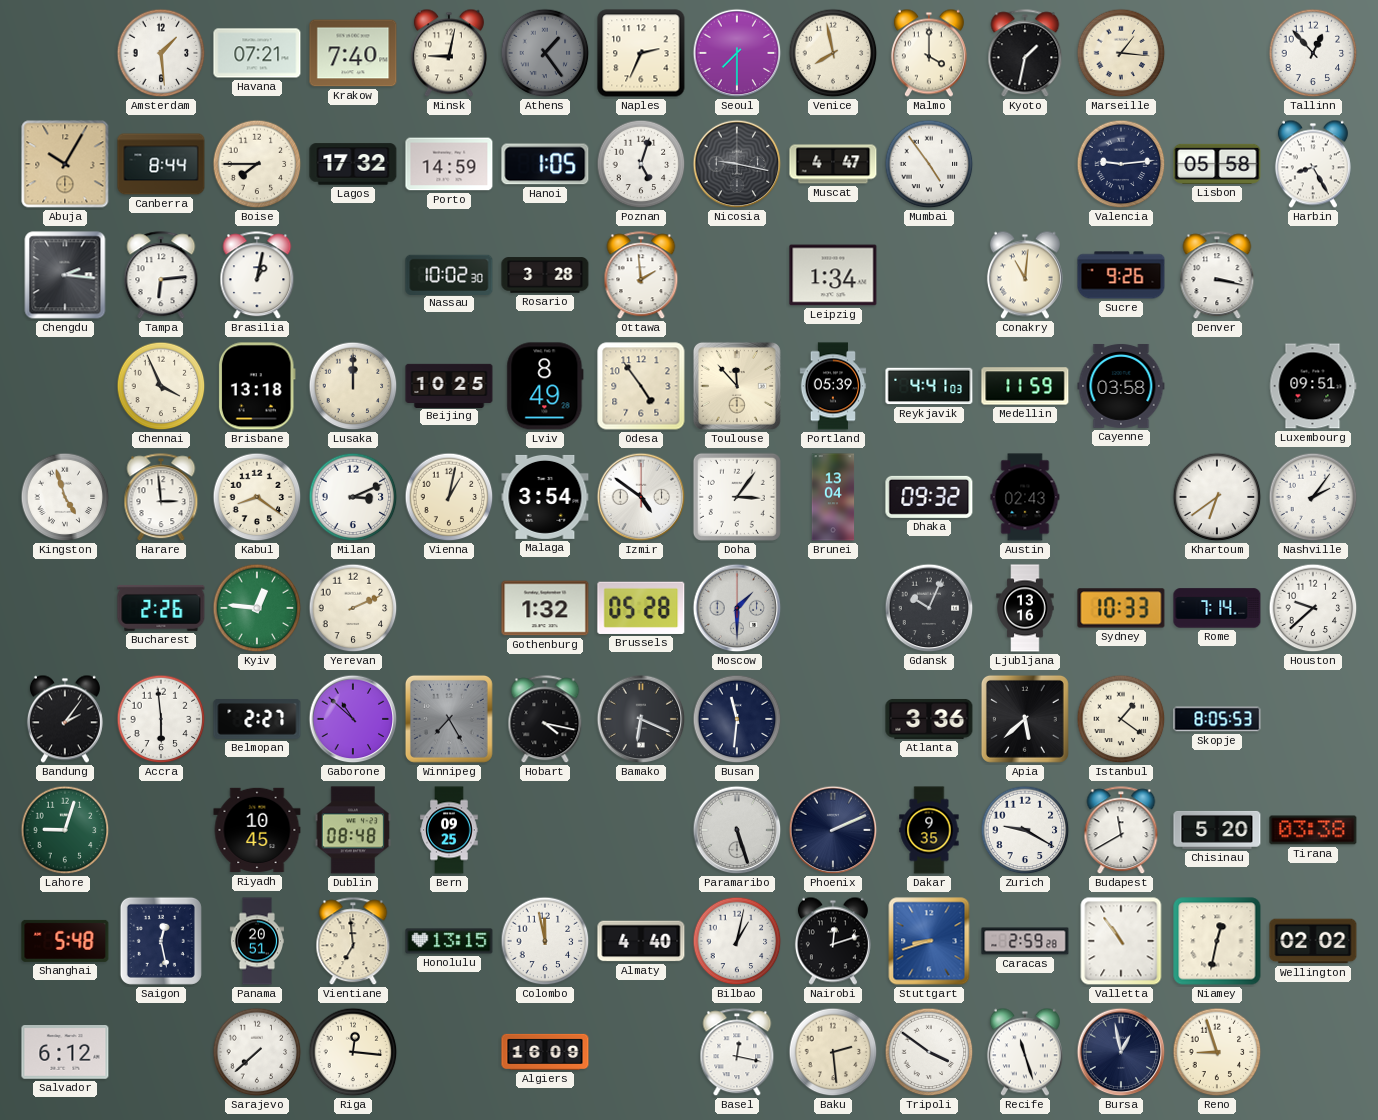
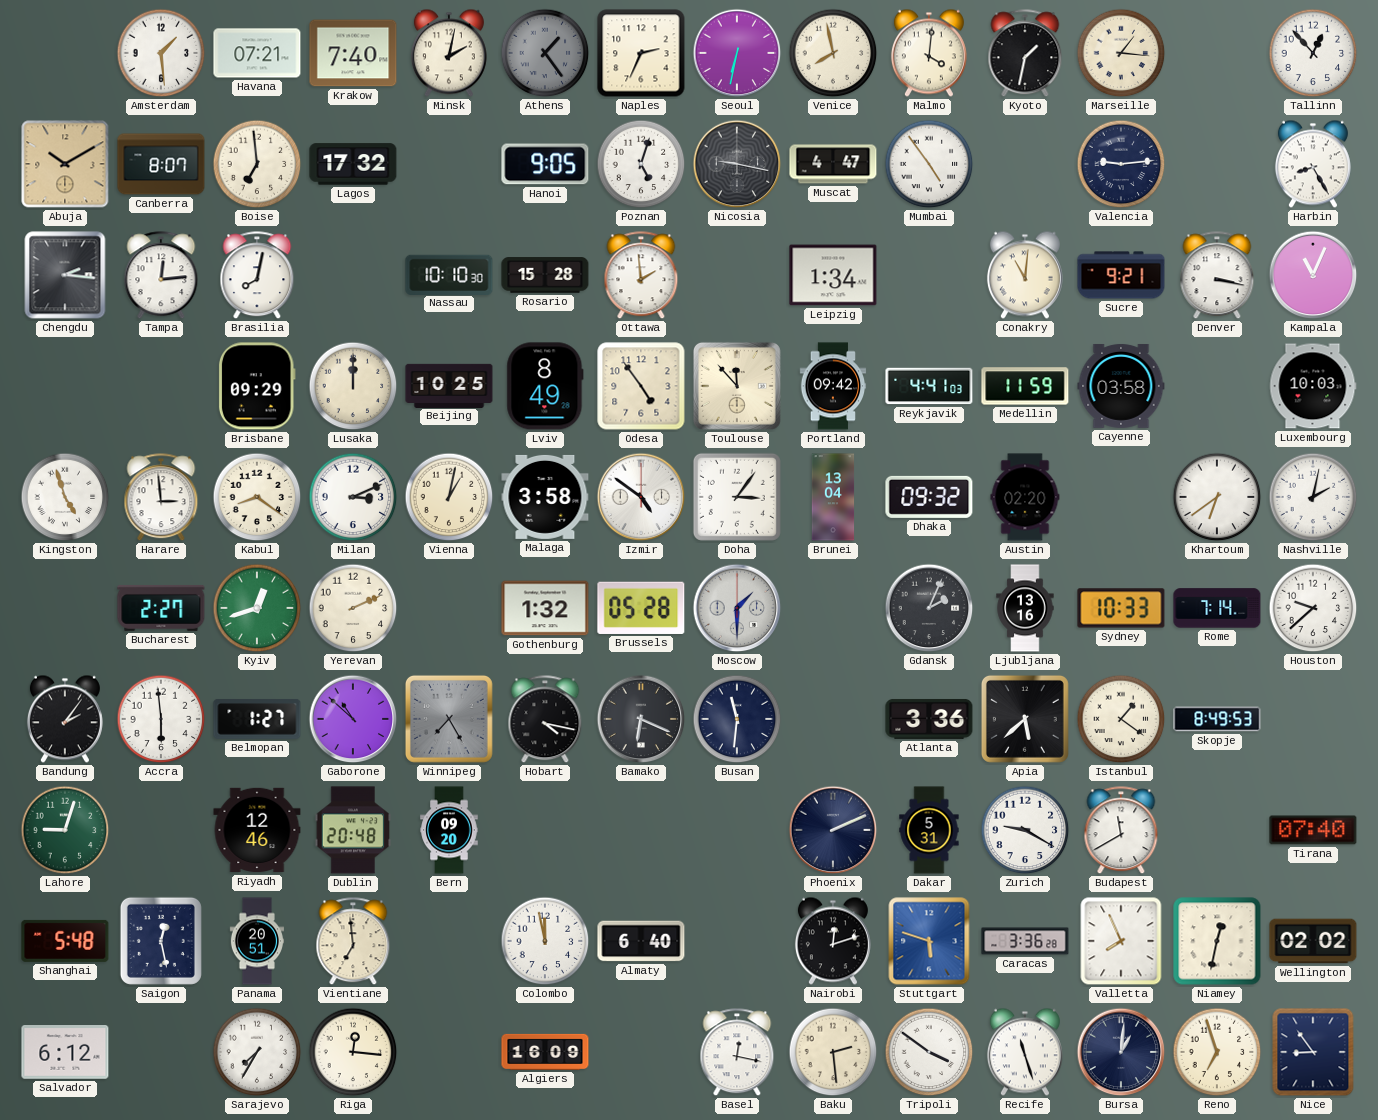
Minsk: 9:02 -> 2:02
Seoul: 7:30 -> 6:32
Malmo: 4:00 -> 4:01
Abuja: 10:05 -> 10:10
Canberra: 8:44 -> 8:07
Boise: 7:45 -> 6:59
Porto: 14:59 -> none
Hanoi: 1:05 -> 9:05
Lisbon: 05:58 -> none
Tampa: 6:14 -> 12:14
Brasilia: 1:02 -> 8:02
Nassau: 10:02 -> 10:10
Rosario: 3:28 -> 15:28
Sucre: 9:26 -> 9:21
Kampala: none -> 11:04
Chennai: 3:56 -> none
Brisbane: 13:18 -> 09:29
Portland: 05:39 -> 09:42
Luxembourg: 09:51 -> 10:03
Malaga: 3:54 -> 3:58
Austin: 02:43 -> 02:20
Nashville: 2:06 -> 2:02
Bucharest: 2:26 -> 2:27
Kyiv: 12:46 -> 12:42
Gdansk: 10:04 -> 2:04
Belmopan: 2:27 -> 1:27
Skopje: 8:05 -> 8:49
Riyadh: 10:45 -> 12:46
Dublin: 08:48 -> 20:48
Bern: 09:25 -> 09:20
Paramaribo: 5:27 -> none
Dakar: 9:35 -> 5:31
Chisinau: 5:20 -> none
Tirana: 03:38 -> 07:40
Honolulu: 13:15 -> none
Almaty: 4:40 -> 6:40
Bilbao: 1:02 -> none
Stuttgart: 8:42 -> 5:48
Caracas: 2:59 -> 3:36
Valletta: 10:54 -> 7:56
Sarajevo: 7:38 -> 7:35
Bursa: 12:58 -> 1:01
Reno: 8:57 -> 6:57
Nice: none -> 8:54
